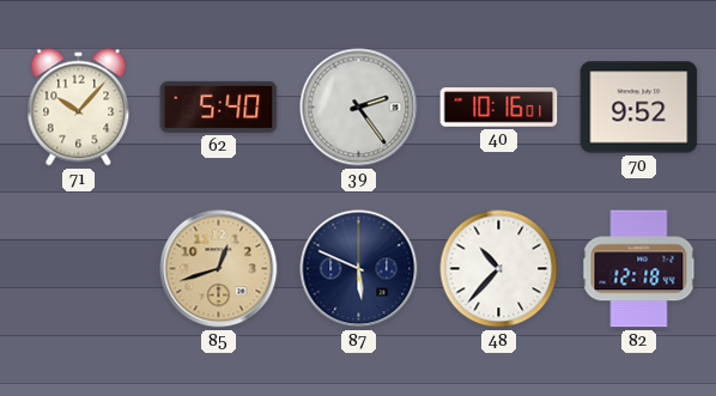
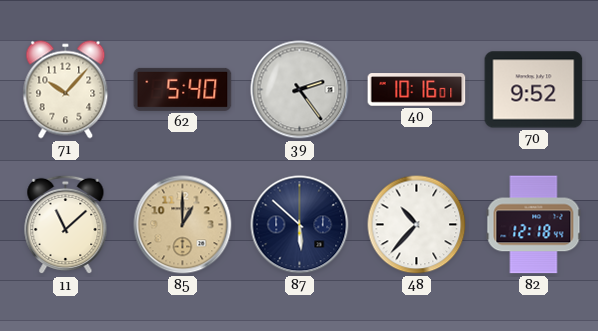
11: none -> 11:08
85: 12:42 -> 1:00
87: 5:49 -> 5:52
